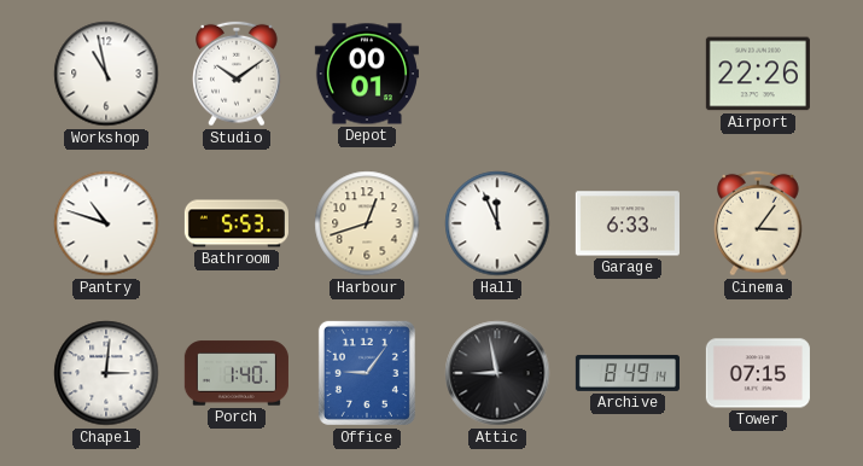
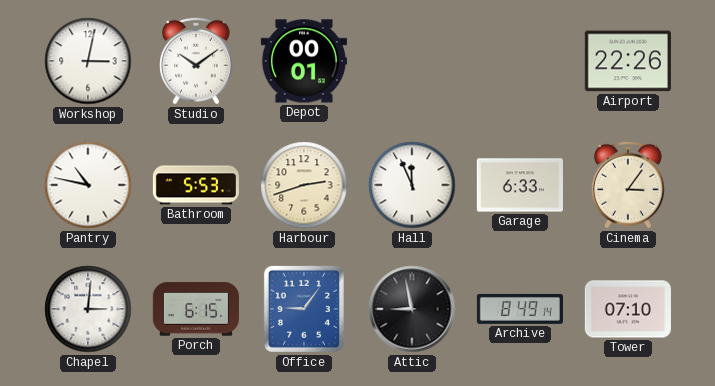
Workshop: 10:58 -> 3:02
Pantry: 10:48 -> 10:47
Harbour: 12:42 -> 2:42
Porch: 1:40 -> 6:15
Tower: 07:15 -> 07:10
